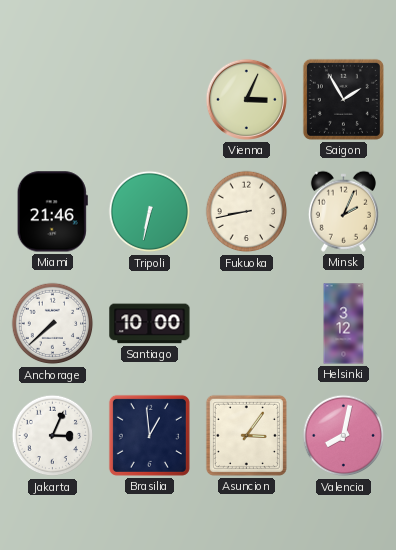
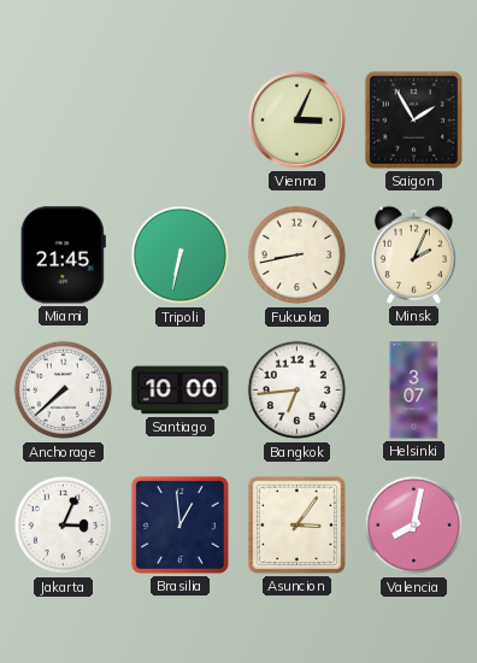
Miami: 21:46 -> 21:45
Bangkok: none -> 6:44
Helsinki: 3:12 -> 3:07
